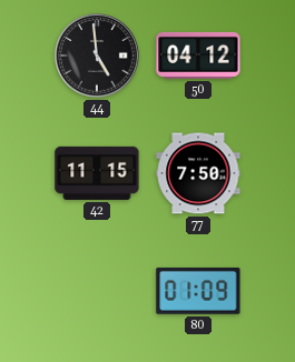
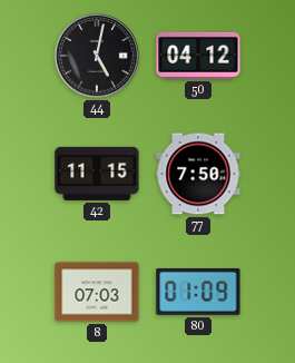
44: 4:59 -> 5:02
8: none -> 07:03
